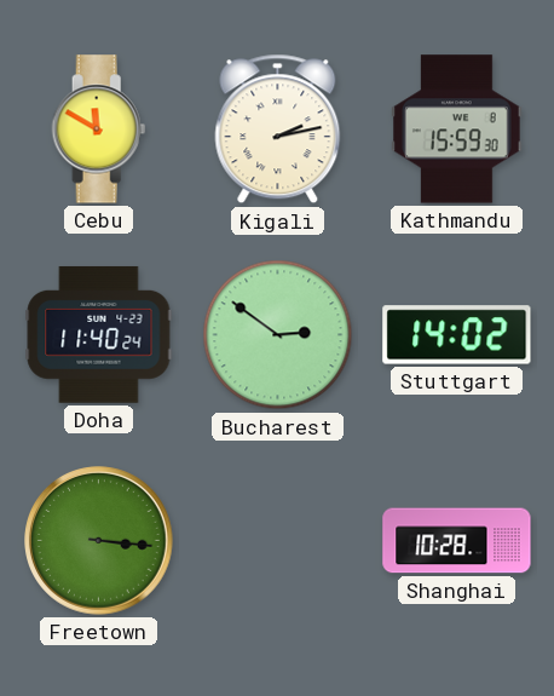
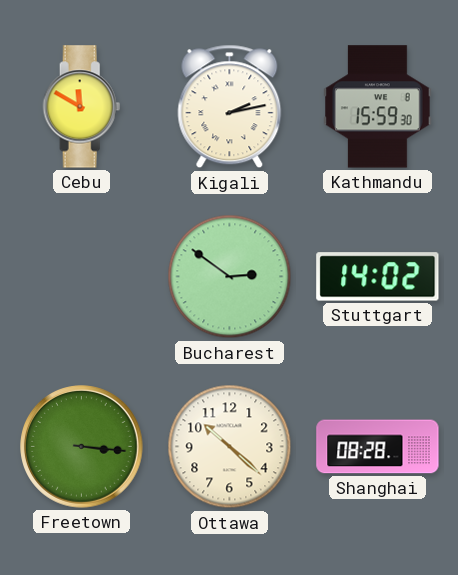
Doha: 11:40 -> none
Ottawa: none -> 10:22
Shanghai: 10:28 -> 08:28
